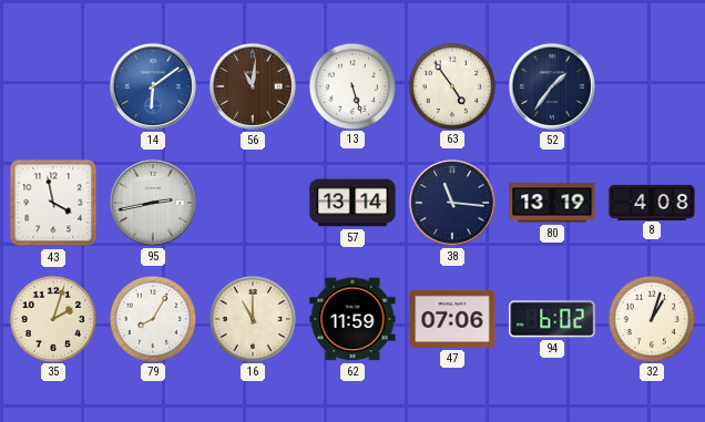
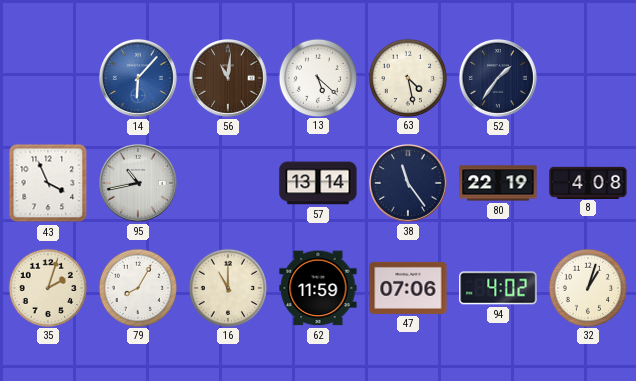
14: 6:09 -> 6:07
13: 5:27 -> 5:22
63: 4:54 -> 4:28
43: 3:58 -> 3:56
95: 2:43 -> 10:43
38: 11:16 -> 11:24
80: 13:19 -> 22:19
94: 6:02 -> 4:02
